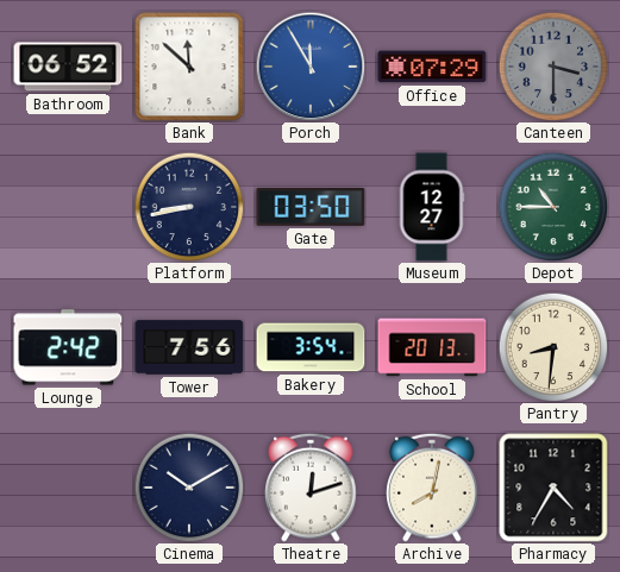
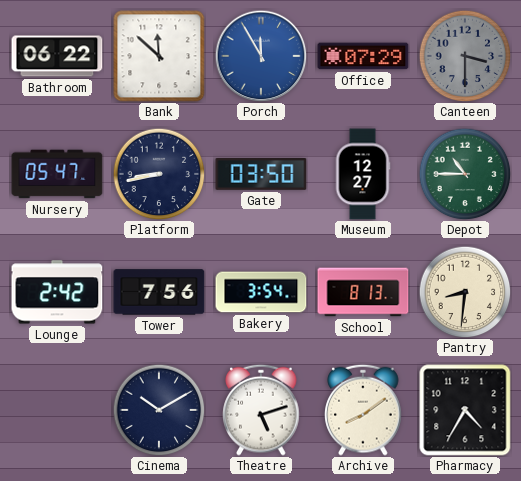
Bathroom: 06:52 -> 06:22
Nursery: none -> 05:47
School: 20:13 -> 8:13
Theatre: 12:12 -> 5:12
Archive: 8:02 -> 8:09
